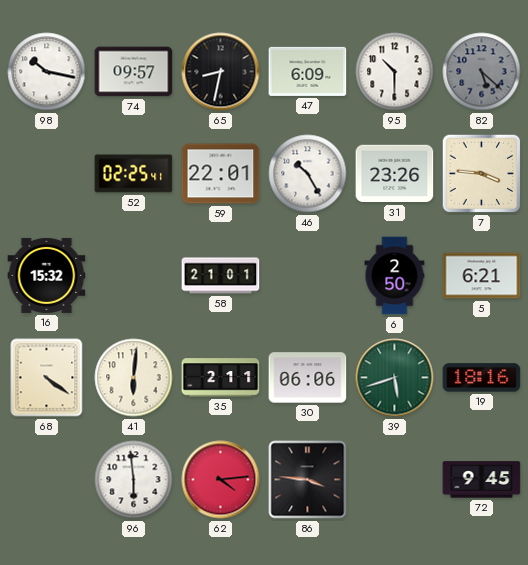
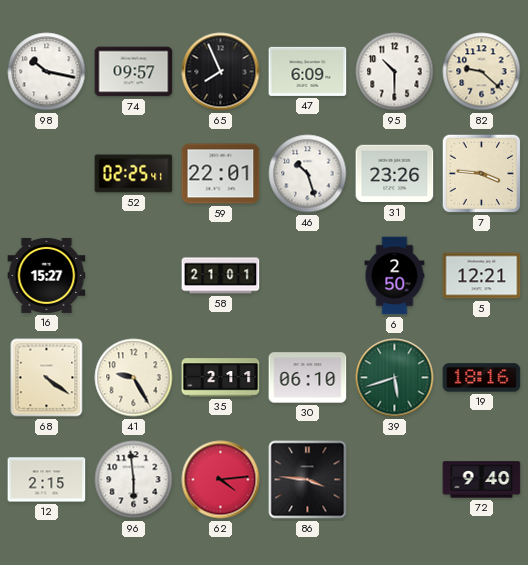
65: 8:32 -> 7:56
82: 5:22 -> 9:22
82 dial: grey -> cream
46: 10:25 -> 10:27
16: 15:32 -> 15:27
5: 6:21 -> 12:21
41: 6:01 -> 9:25
30: 06:06 -> 06:10
12: none -> 2:15
72: 9:45 -> 9:40
